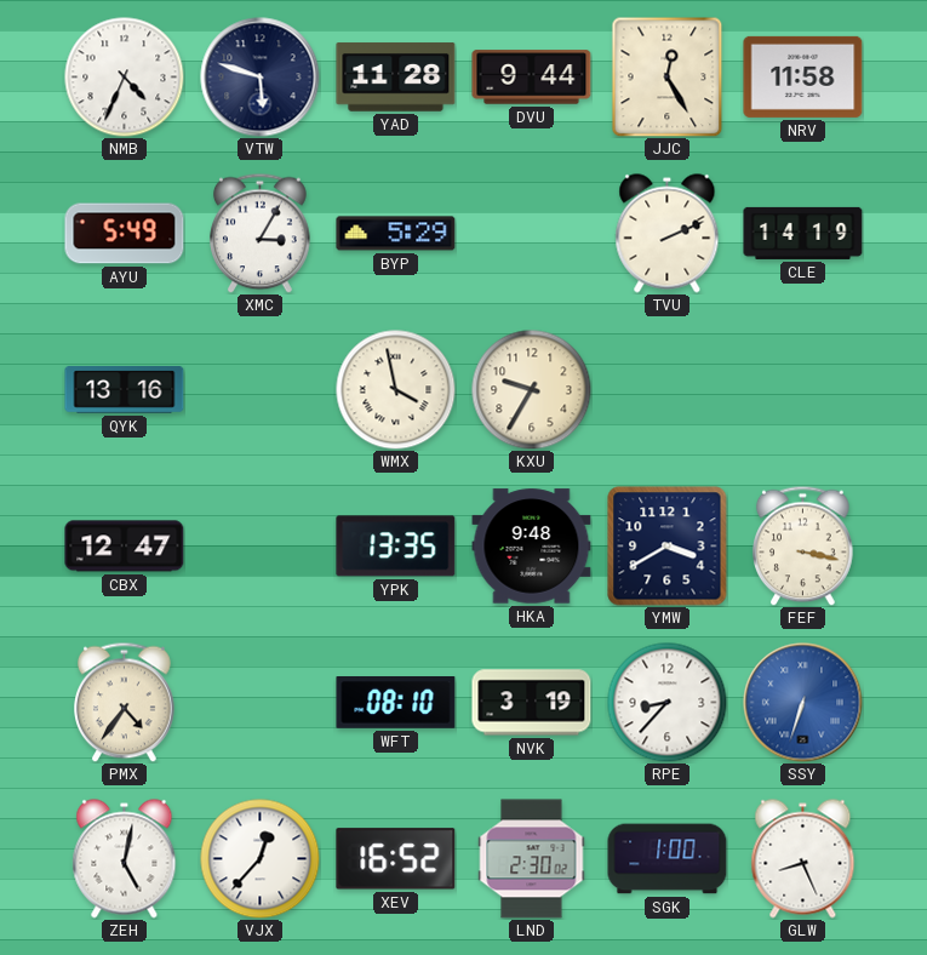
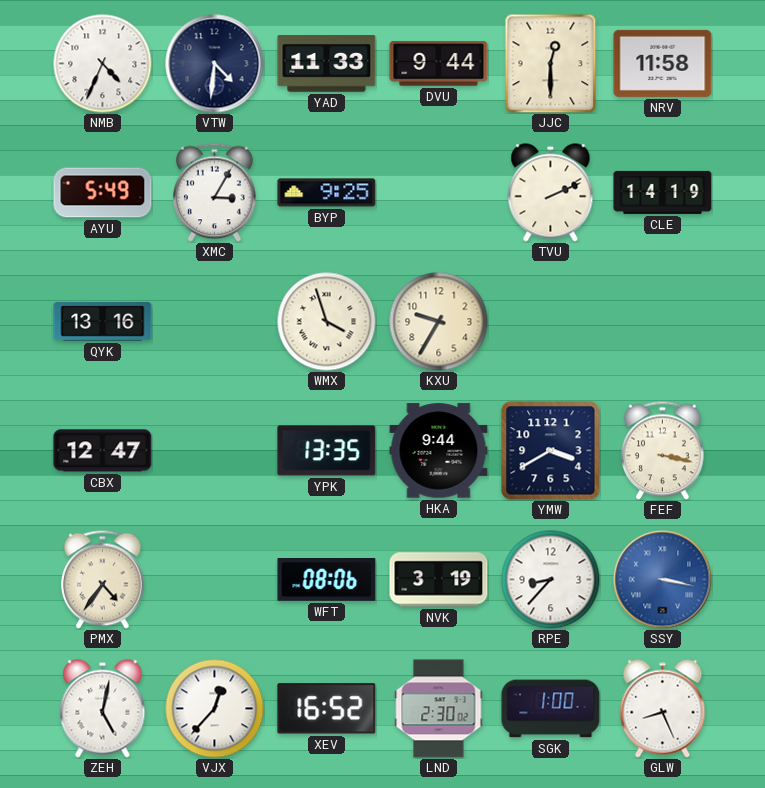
VTW: 5:48 -> 4:31
YAD: 11:28 -> 11:33
JJC: 12:25 -> 12:30
BYP: 5:29 -> 9:25
WMX: 3:58 -> 3:57
HKA: 9:48 -> 9:44
WFT: 08:10 -> 08:06
SSY: 6:33 -> 3:17
